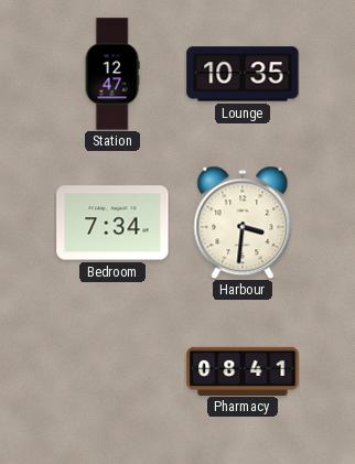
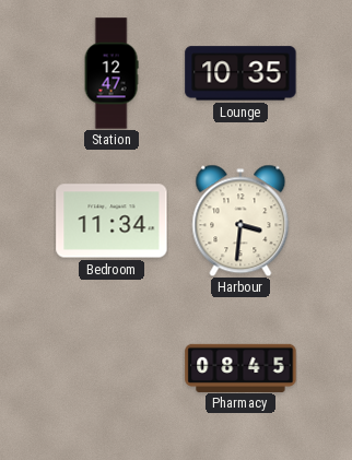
Bedroom: 7:34 -> 11:34
Pharmacy: 08:41 -> 08:45
